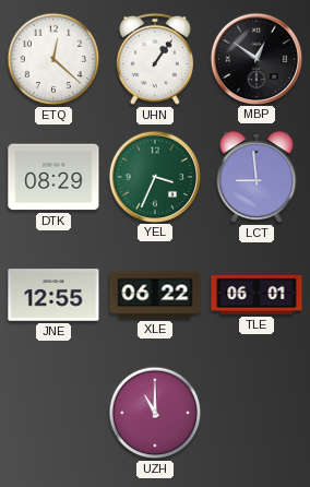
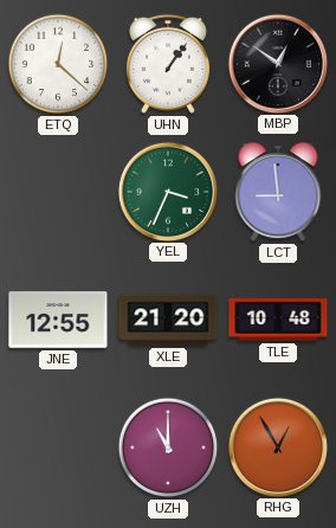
DTK: 08:29 -> none
XLE: 06:22 -> 21:20
TLE: 06:01 -> 10:48
RHG: none -> 12:55
